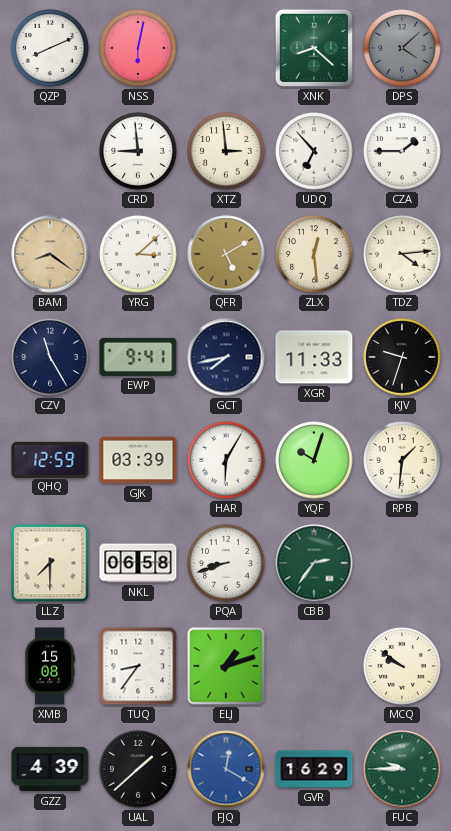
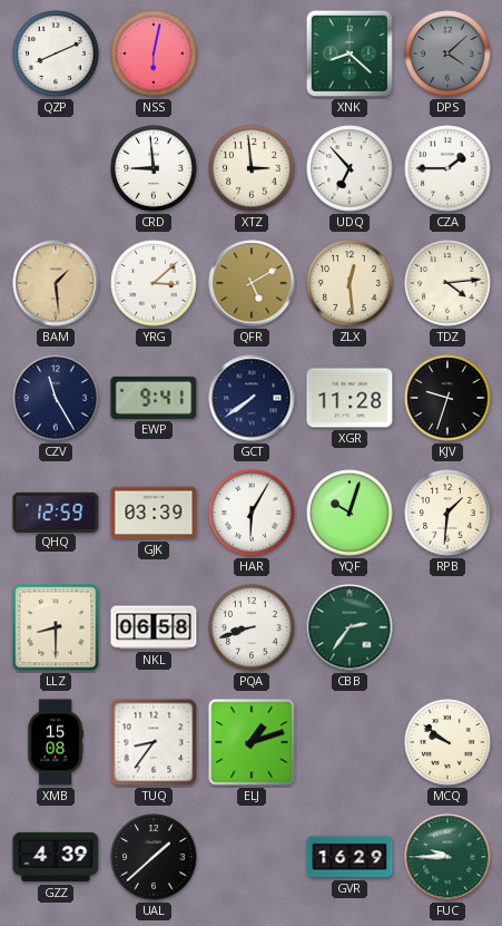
BAM: 8:21 -> 1:29
GCT: 7:43 -> 7:39
XGR: 11:33 -> 11:28
LLZ: 7:30 -> 8:30
FJQ: 12:20 -> none
